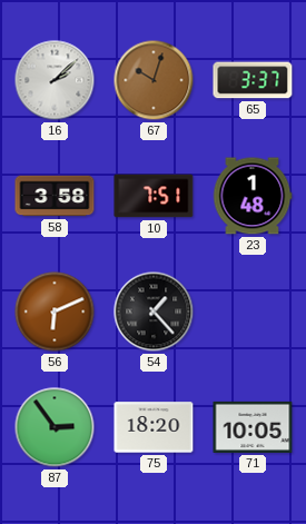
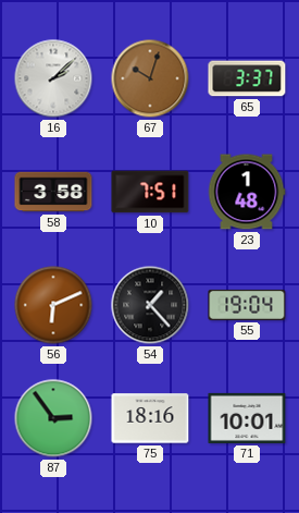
55: none -> 19:04
75: 18:20 -> 18:16
71: 10:05 -> 10:01
